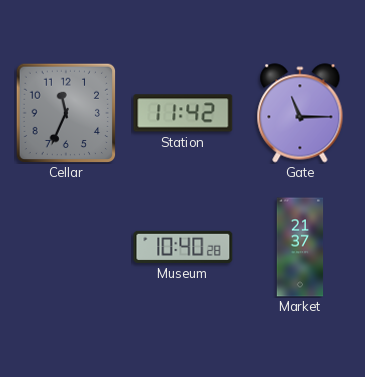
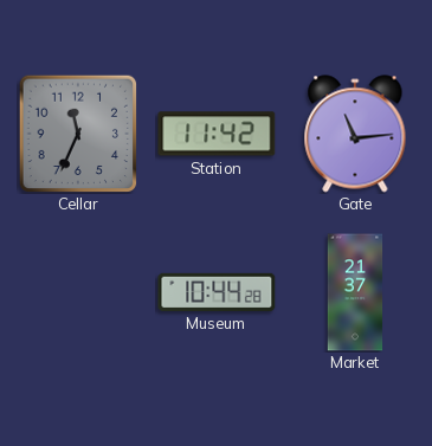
Gate: 11:15 -> 11:14
Museum: 10:40 -> 10:44
